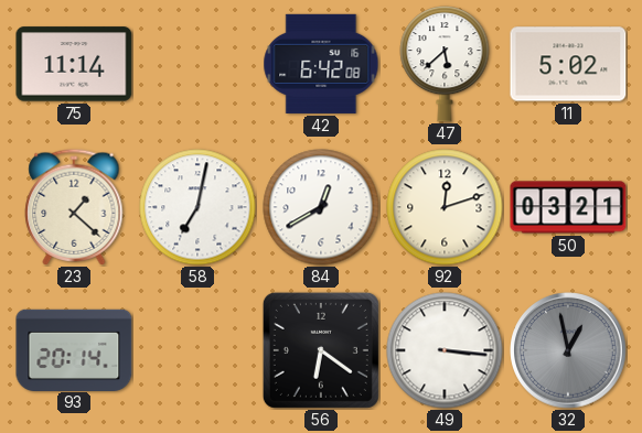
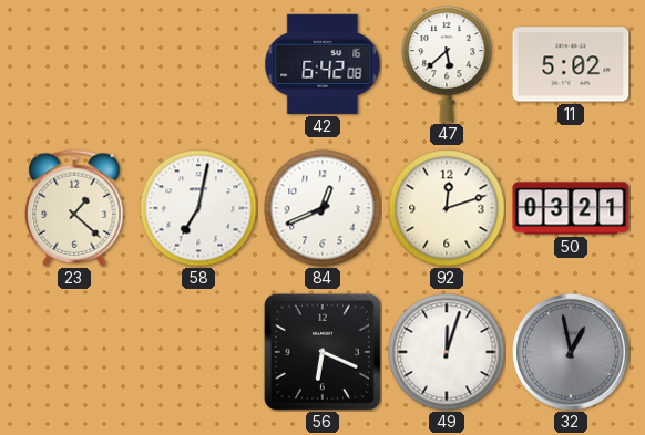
75: 11:14 -> none
84: 12:40 -> 12:41
93: 20:14 -> none
56: 6:21 -> 6:19
49: 3:16 -> 12:03
